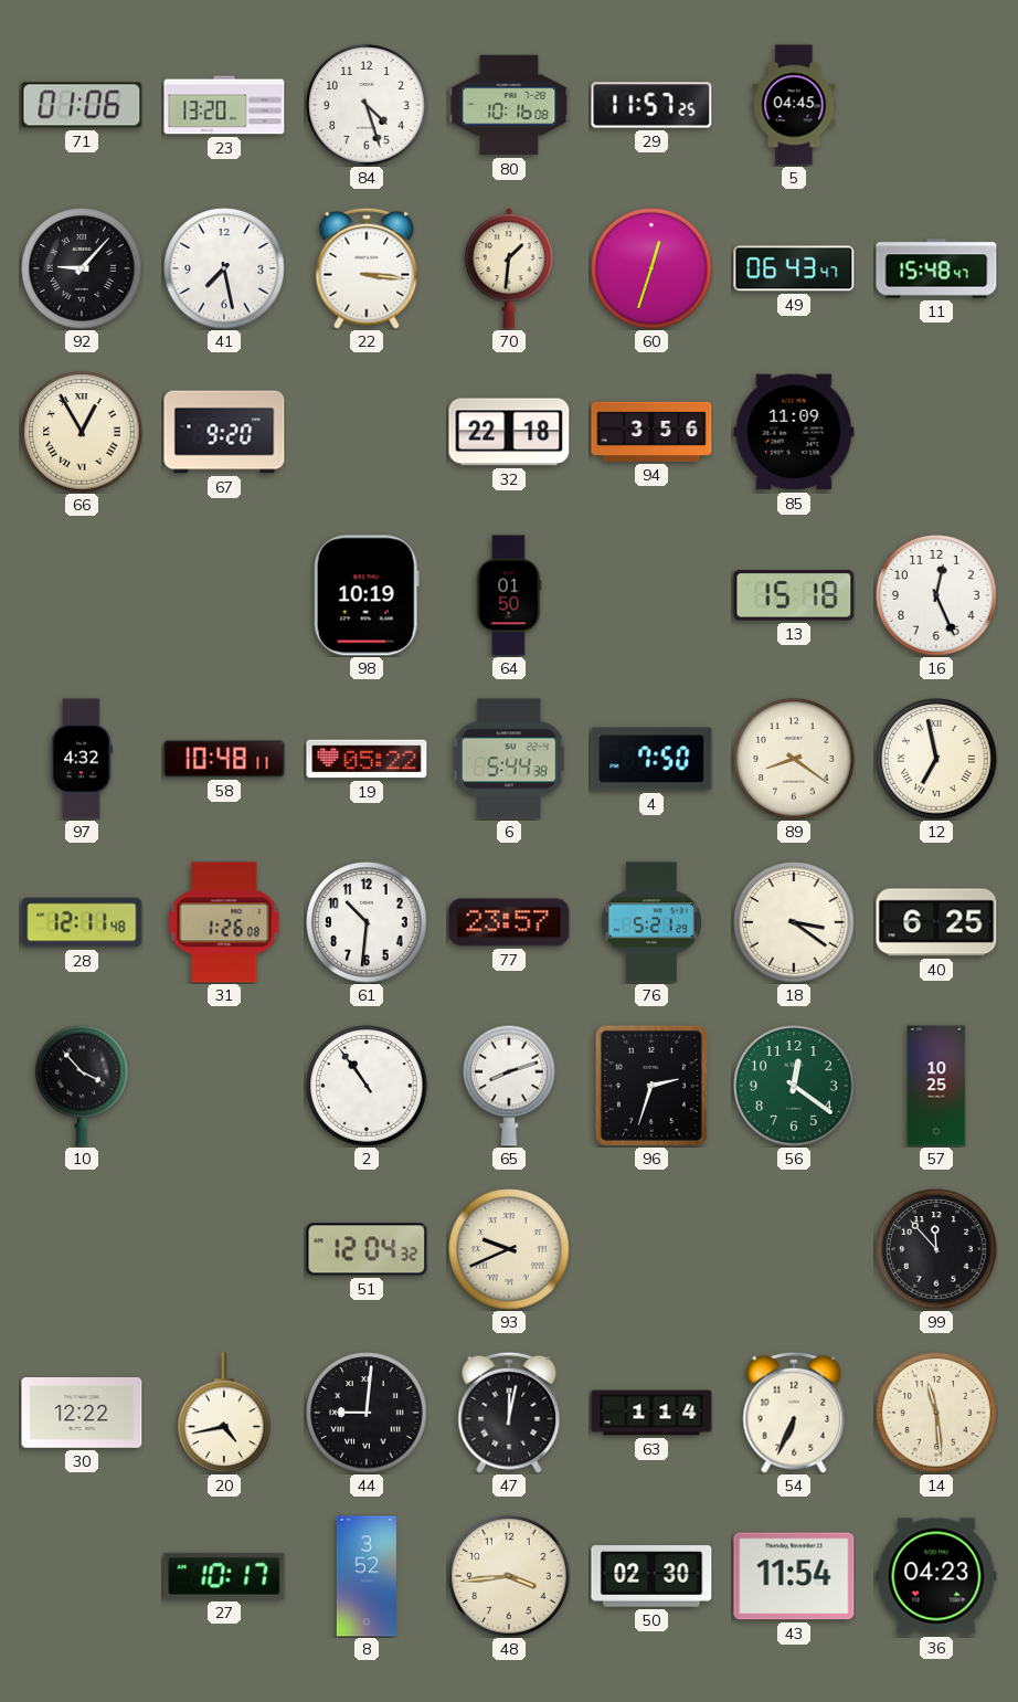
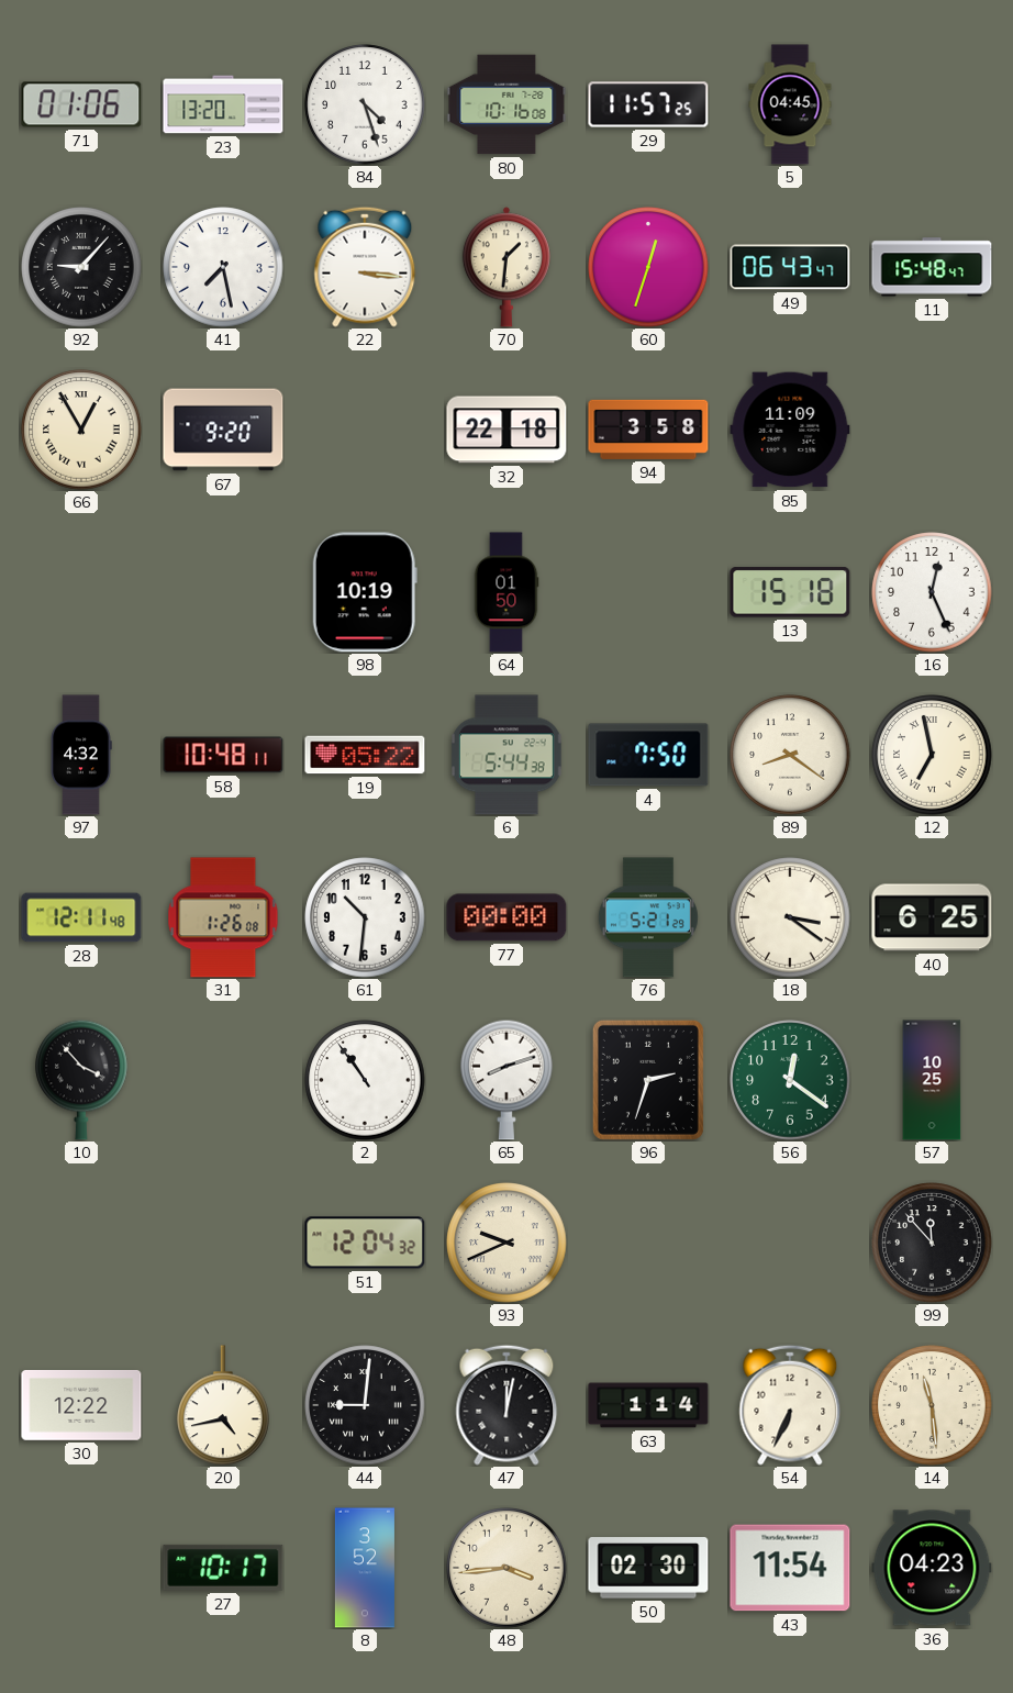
94: 3:56 -> 3:58
77: 23:57 -> 00:00
